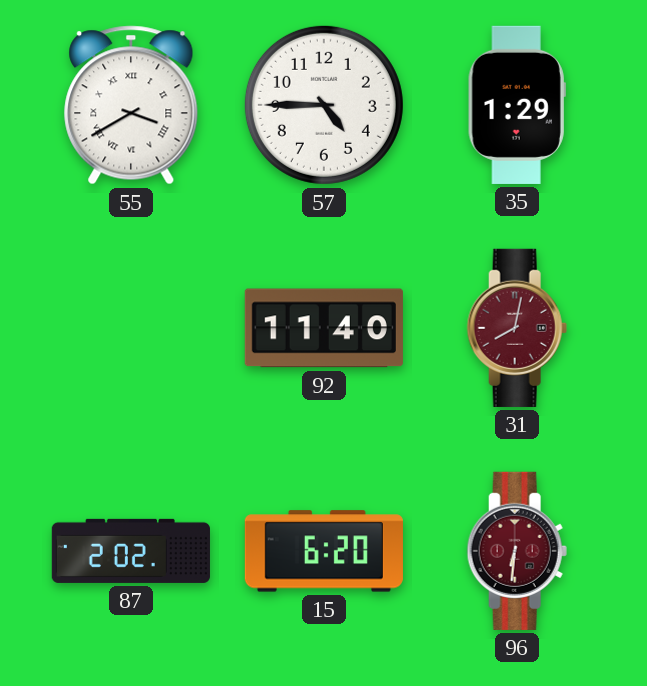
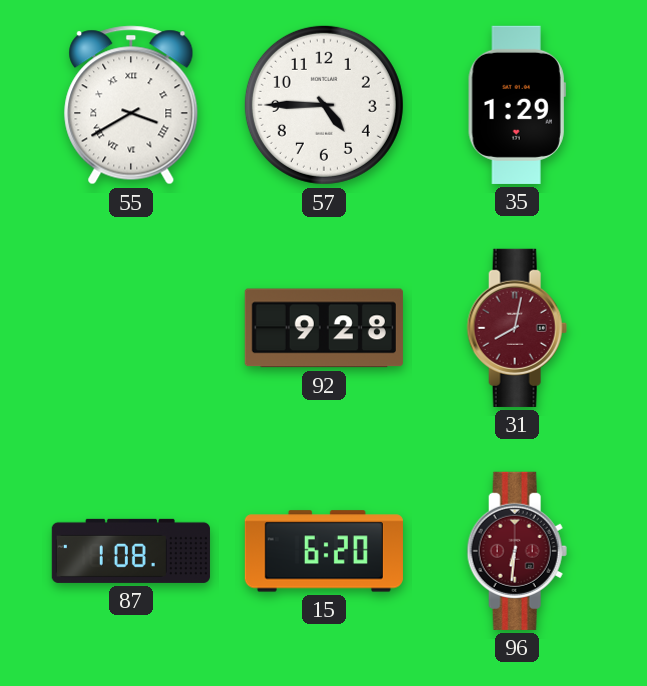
92: 11:40 -> 9:28
87: 2:02 -> 1:08
